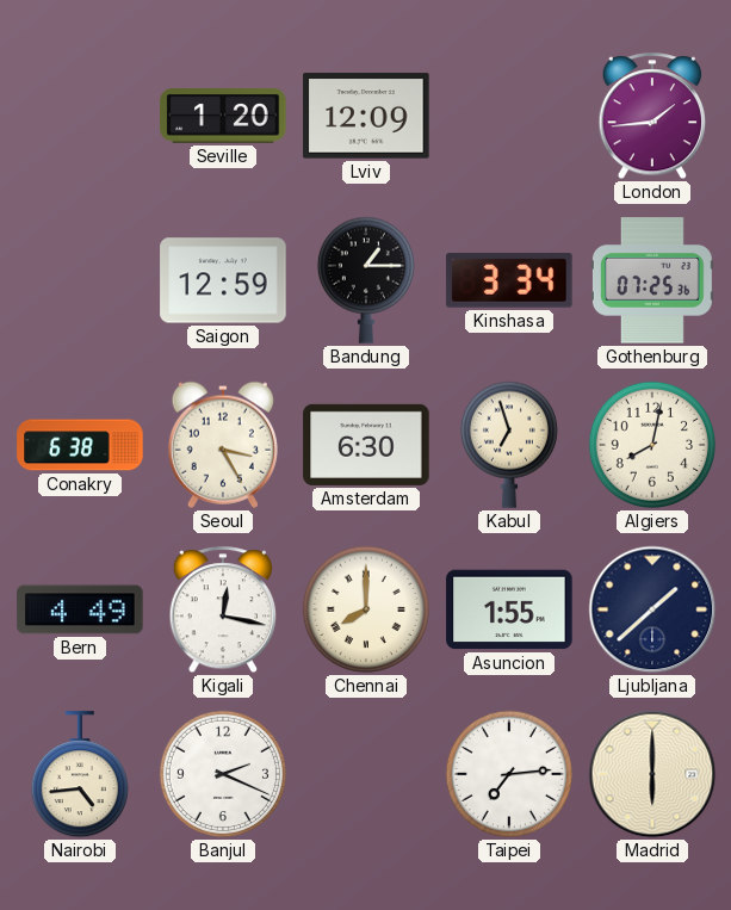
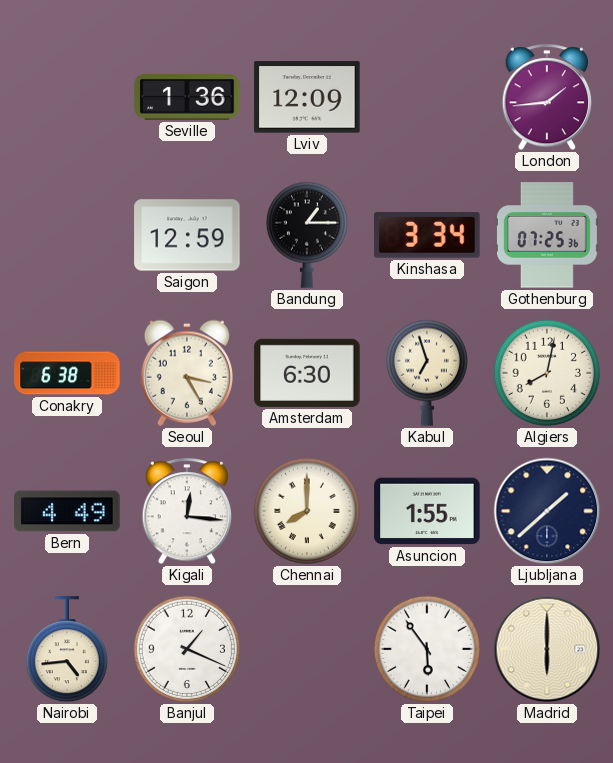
Seville: 1:20 -> 1:36
Kigali: 12:17 -> 12:16
Banjul: 2:19 -> 1:19
Taipei: 7:14 -> 5:54
